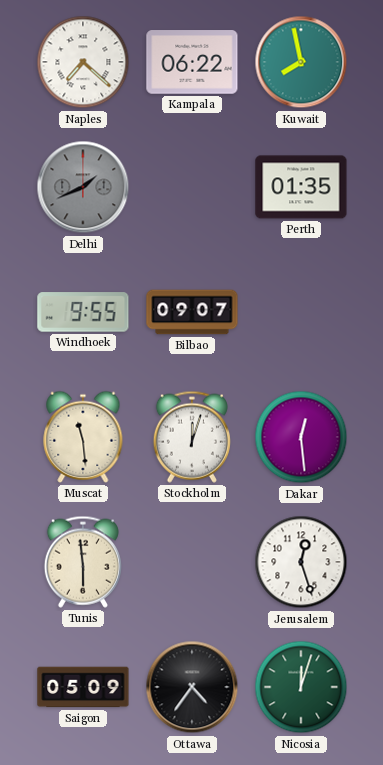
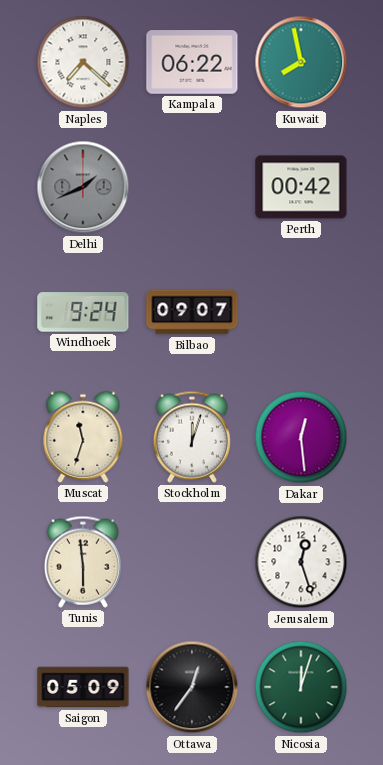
Perth: 01:35 -> 00:42
Windhoek: 9:55 -> 9:24
Muscat: 11:29 -> 11:33
Ottawa: 4:36 -> 12:36
